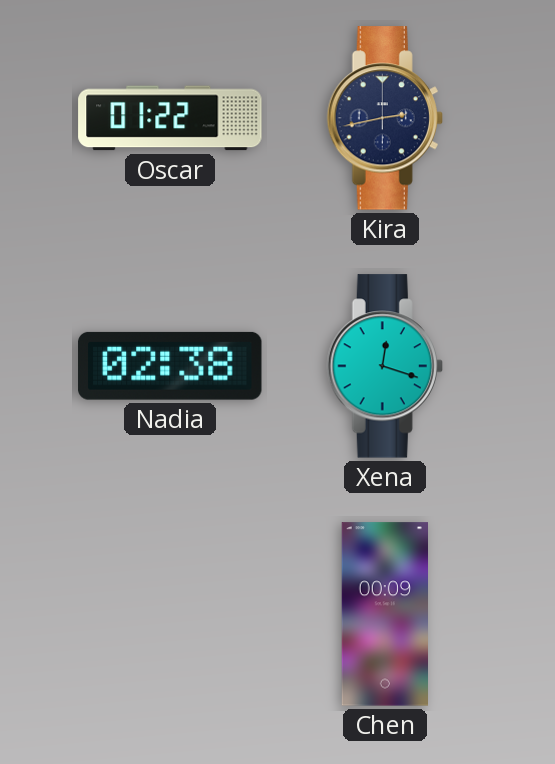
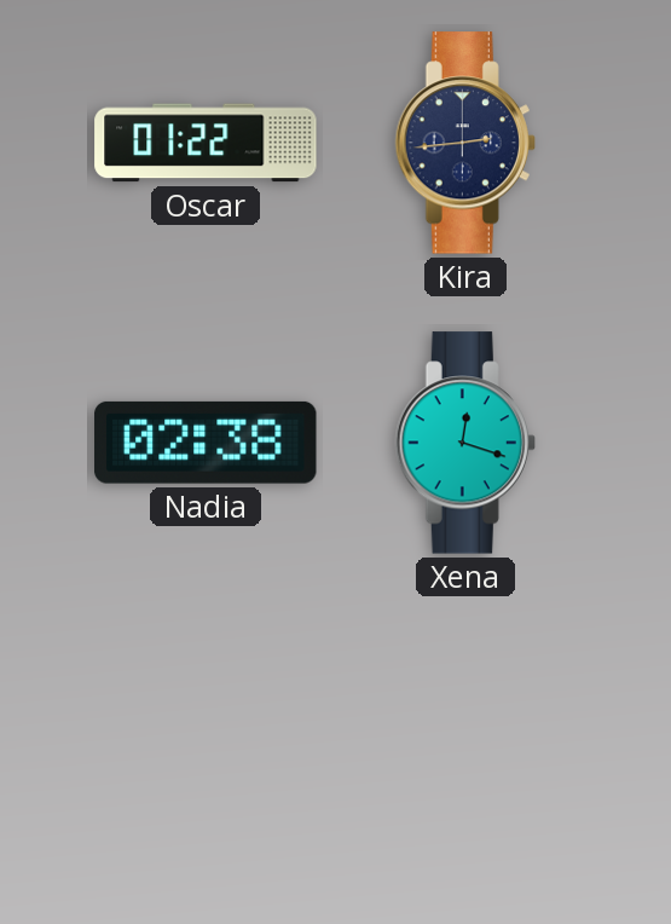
Kira: 2:43 -> 2:44
Chen: 00:09 -> none
